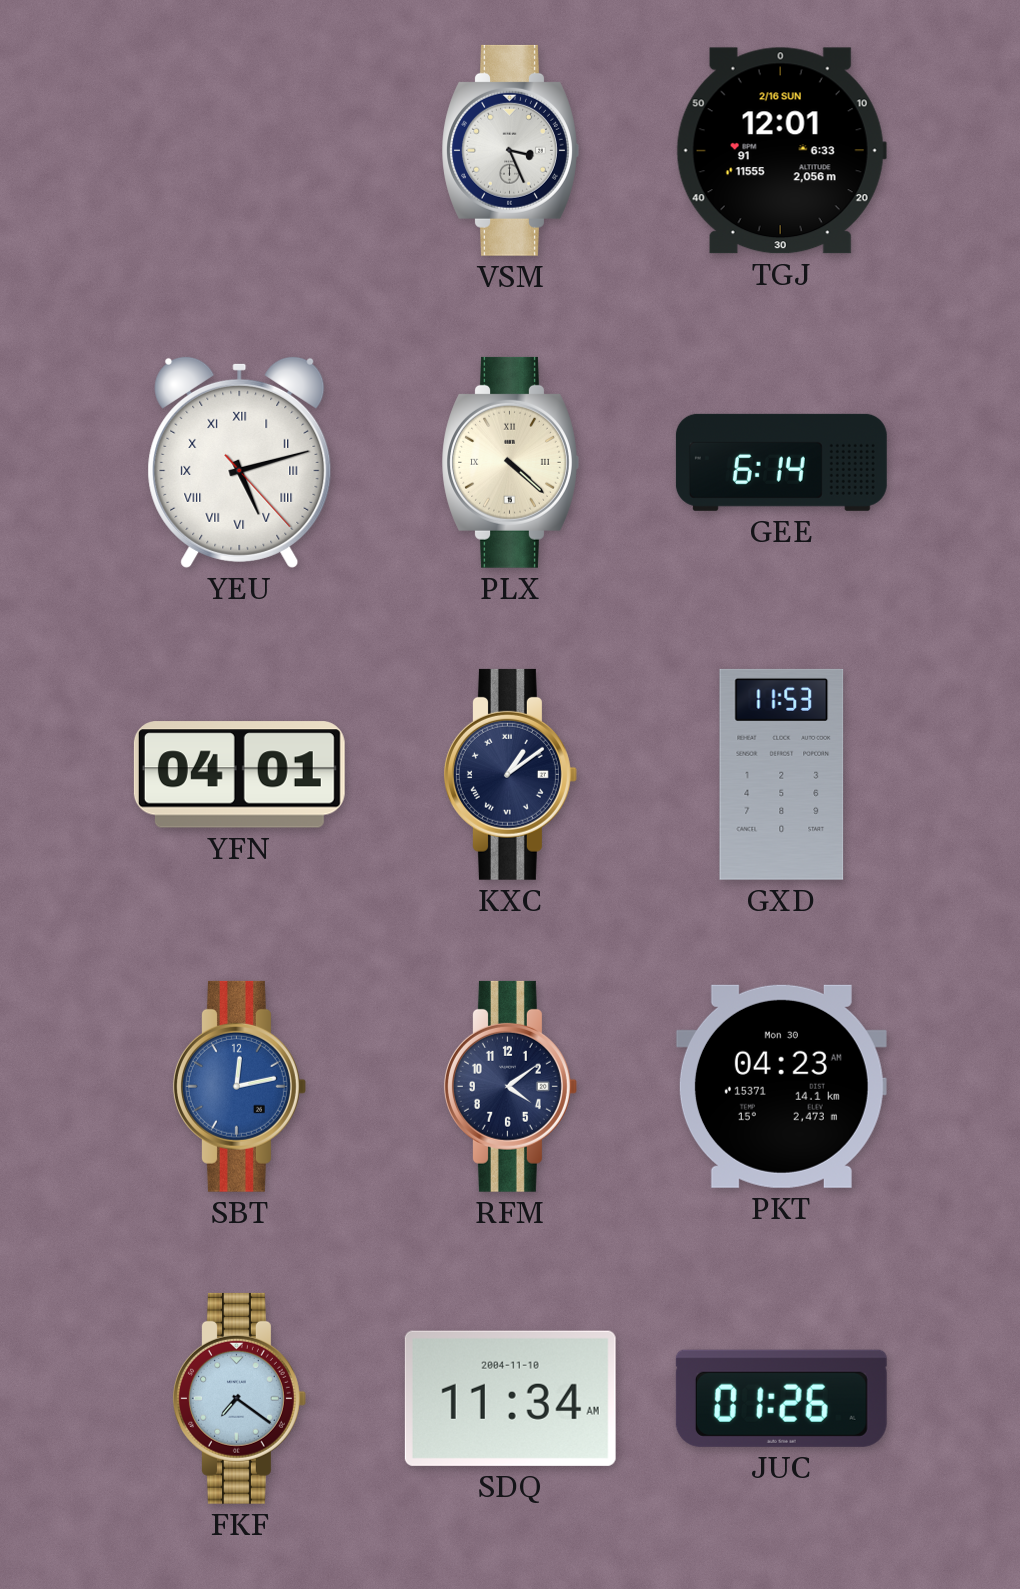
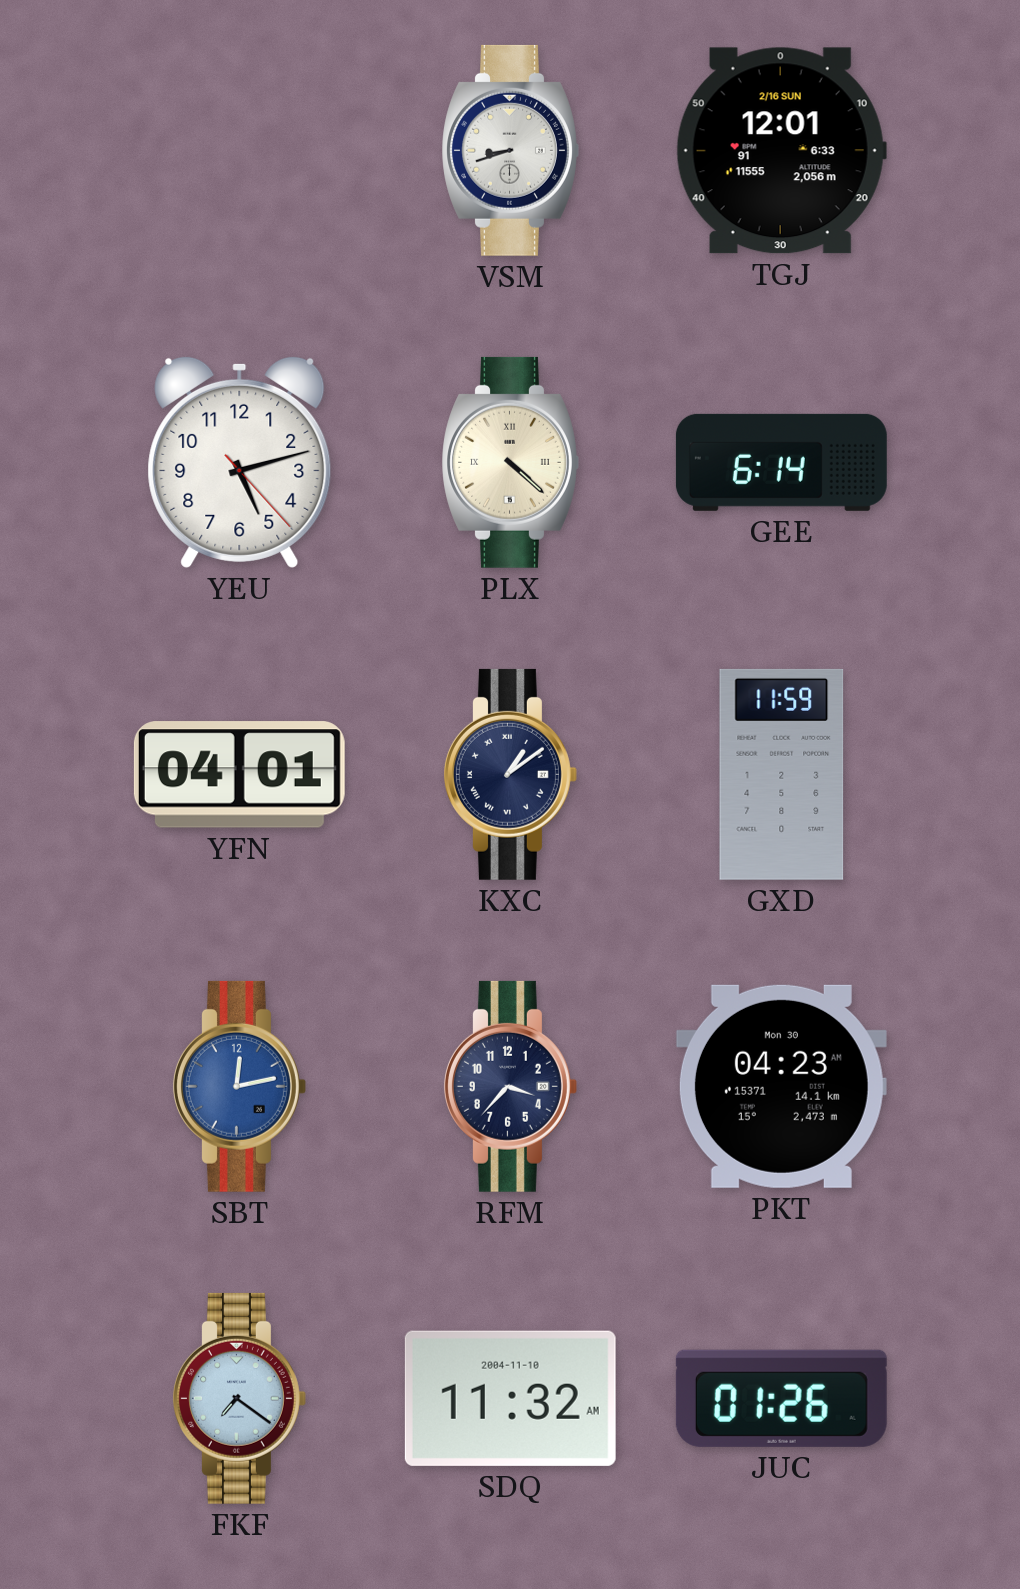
VSM: 3:26 -> 8:42
YEU numerals: Roman -> Arabic
GXD: 11:53 -> 11:59
RFM: 4:09 -> 3:37
SDQ: 11:34 -> 11:32
